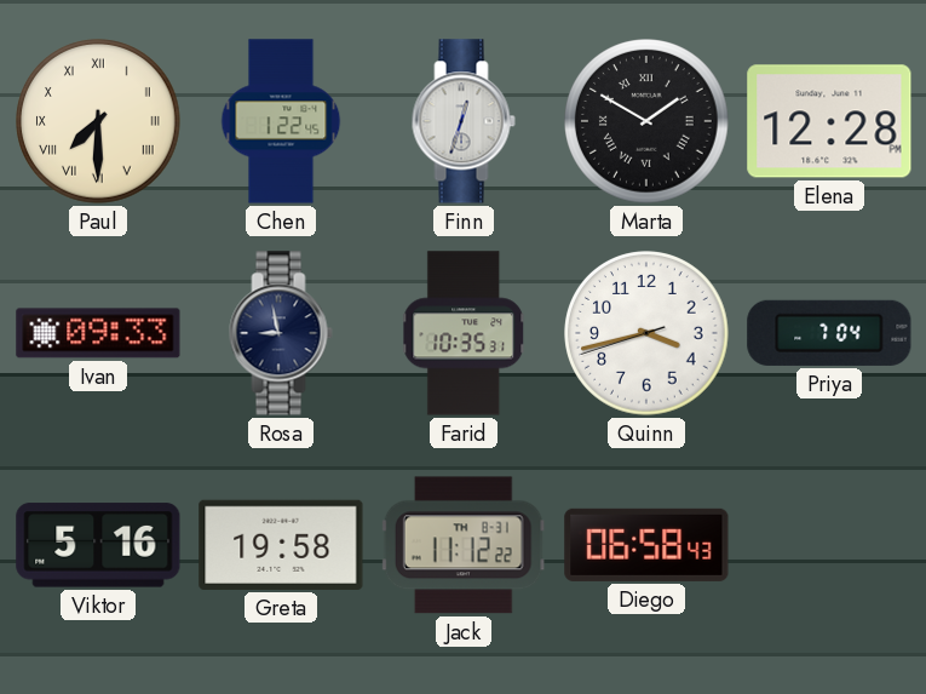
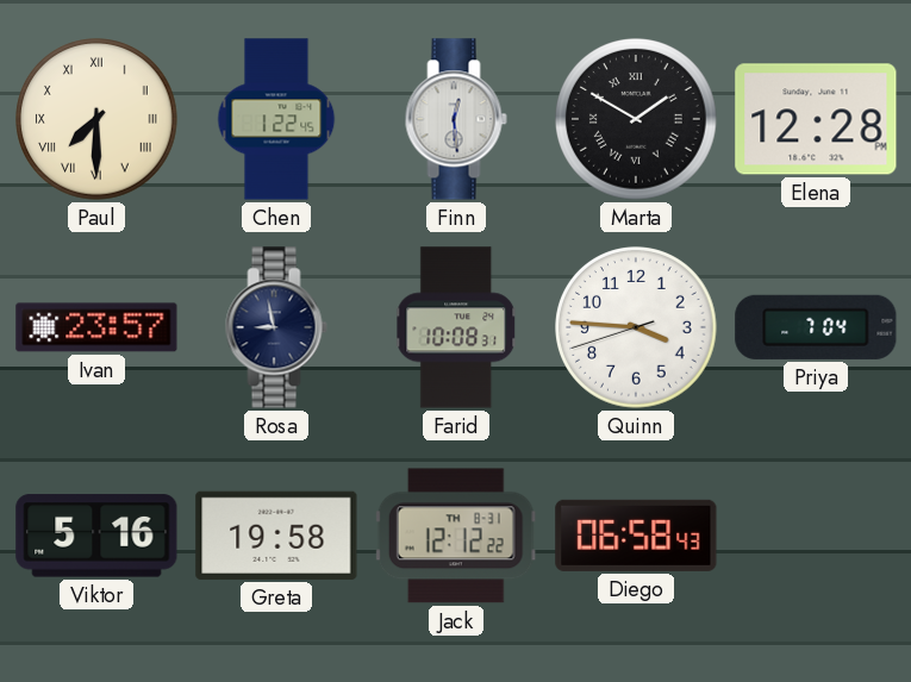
Finn: 12:33 -> 12:29
Ivan: 09:33 -> 23:57
Farid: 10:35 -> 10:08
Quinn: 3:42 -> 3:45
Jack: 11:12 -> 12:12
